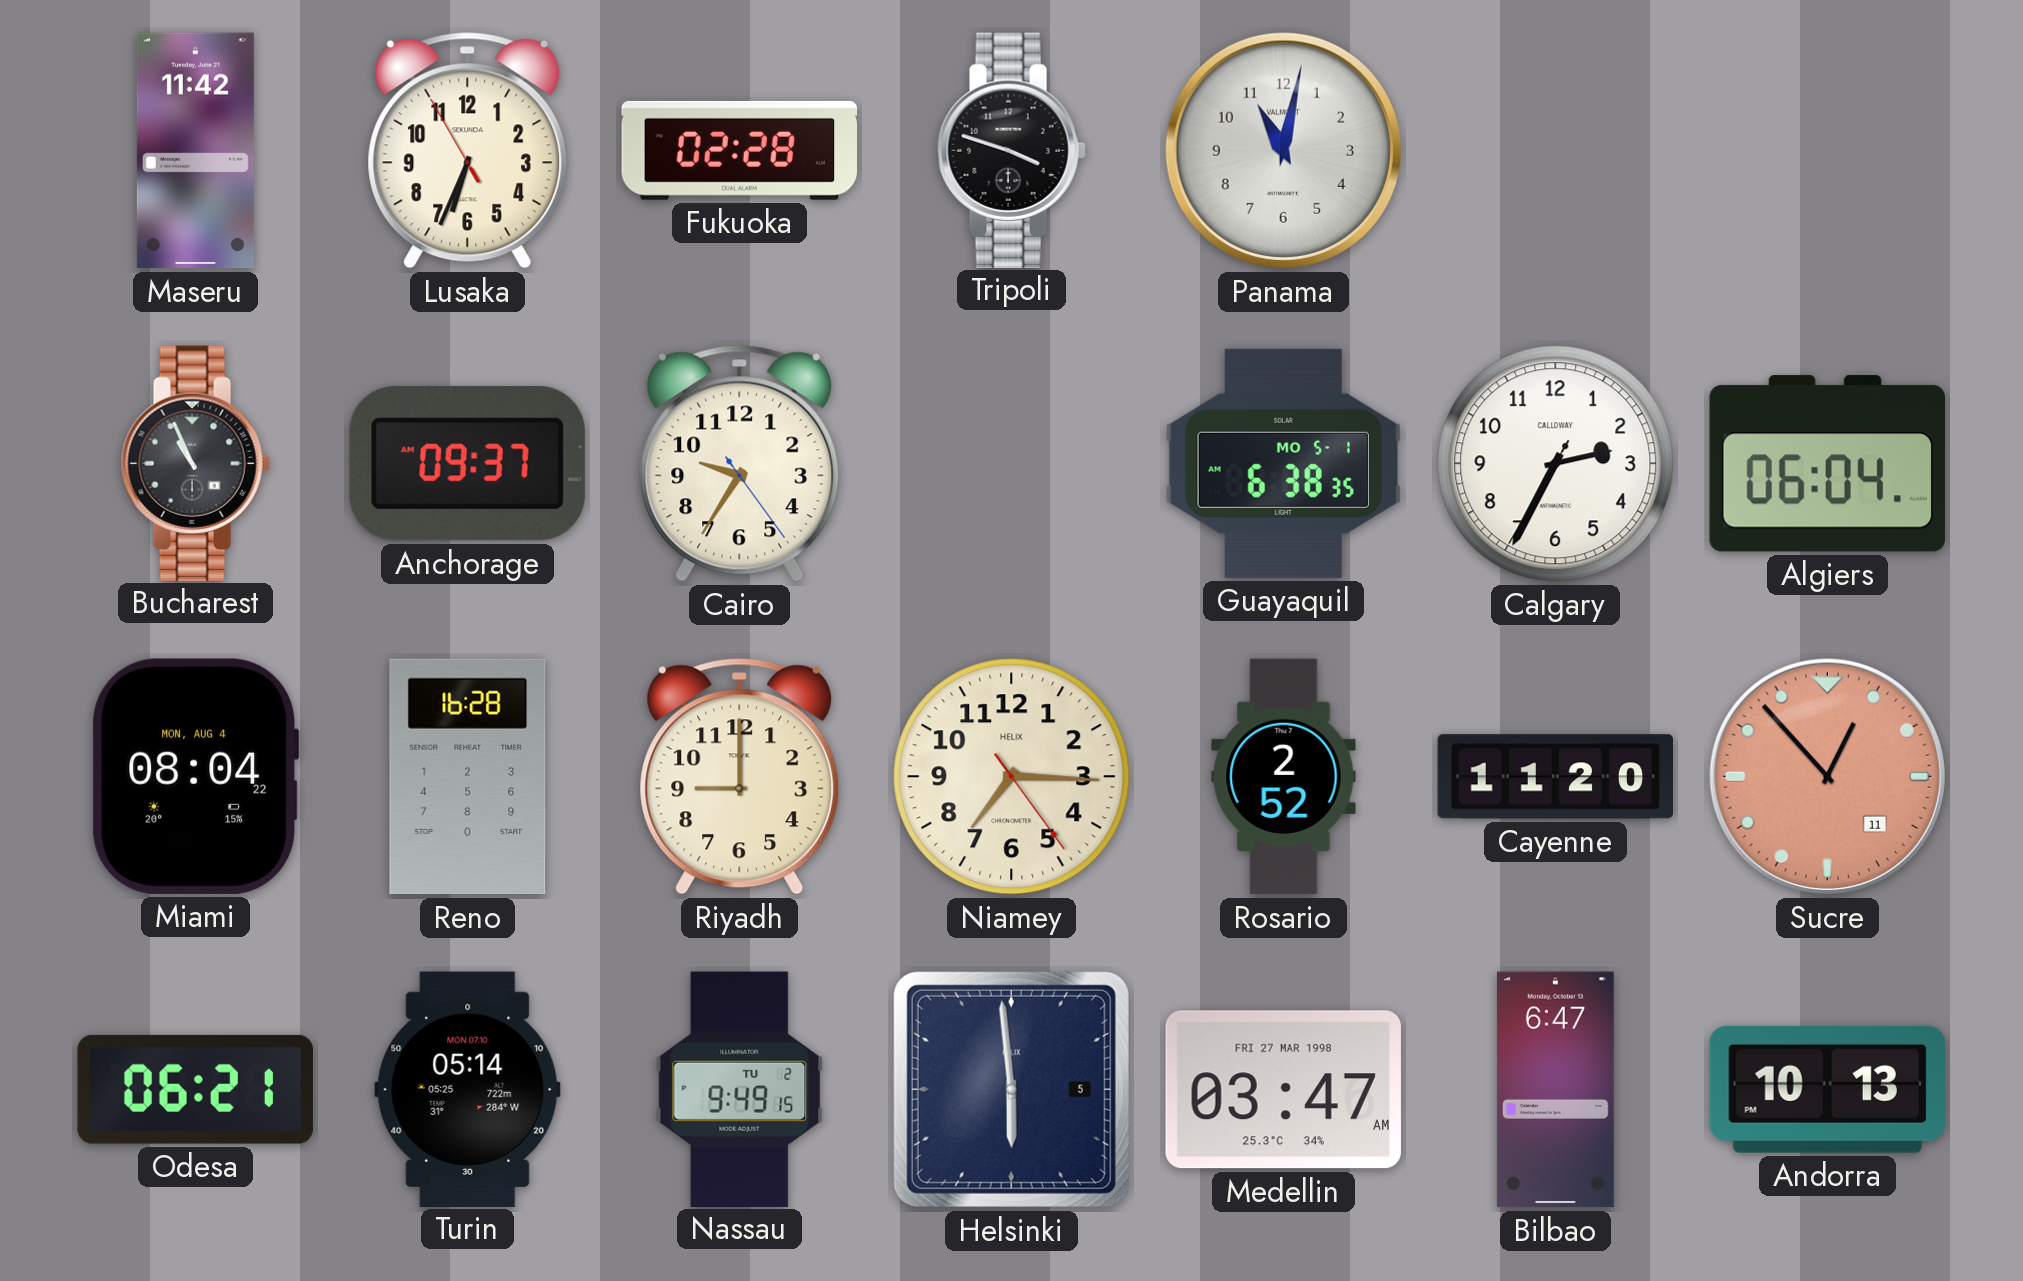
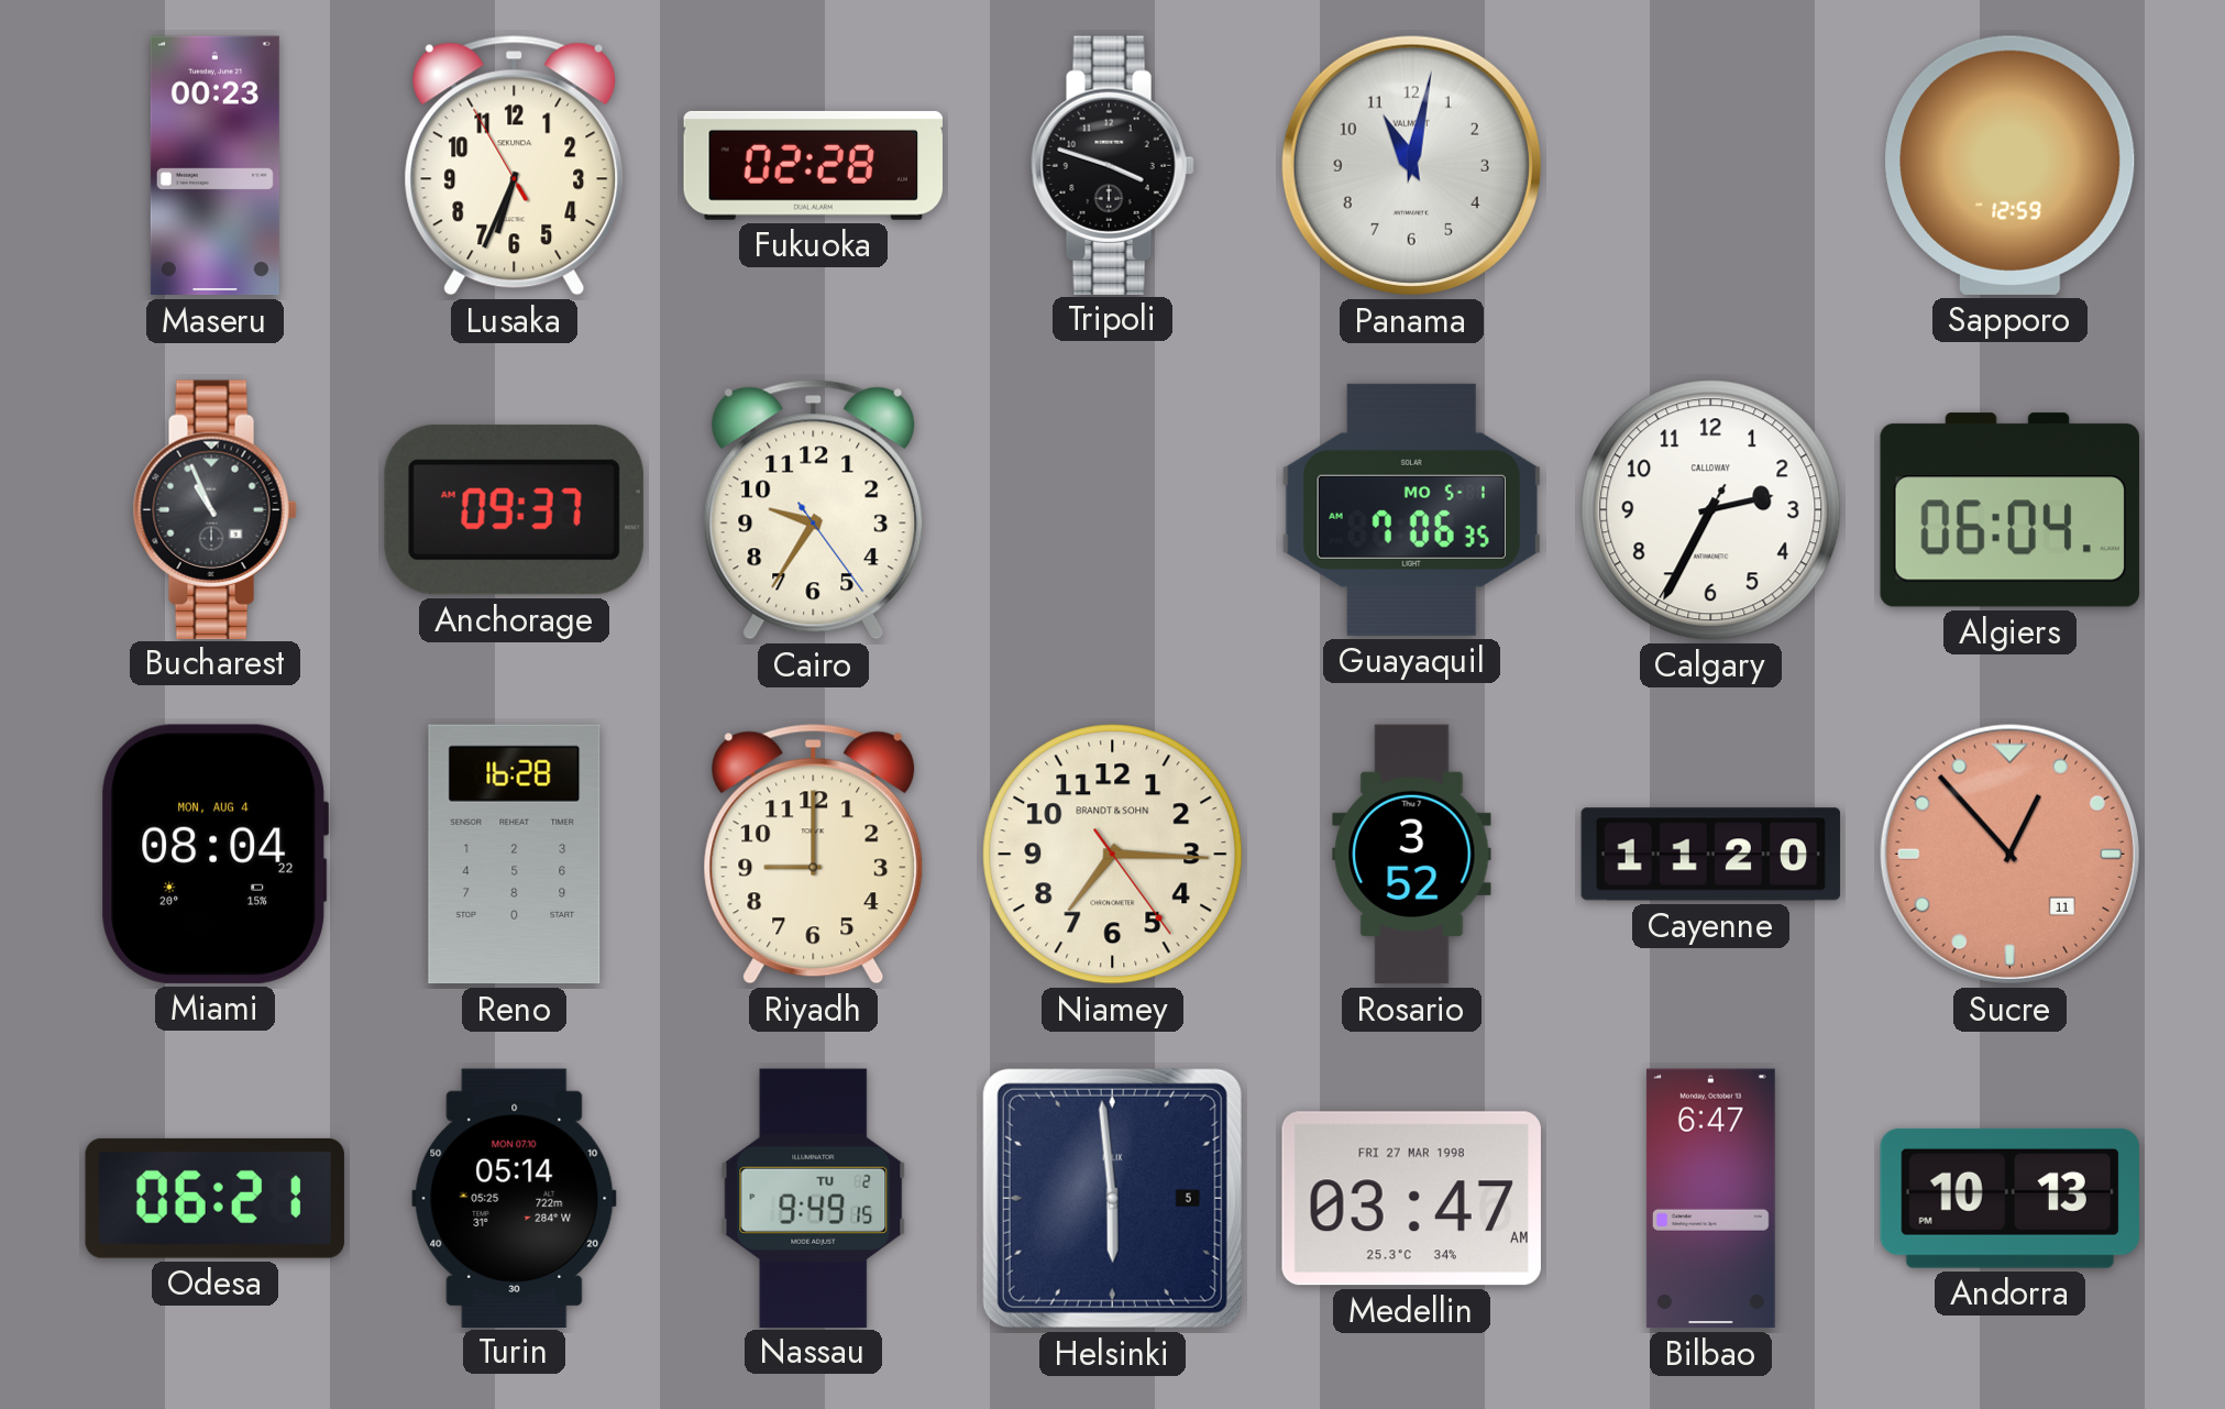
Maseru: 11:42 -> 00:23
Sapporo: none -> 12:59
Guayaquil: 6:38 -> 7:06
Niamey brand: HELIX -> BRANDT & SOHN
Rosario: 2:52 -> 3:52
